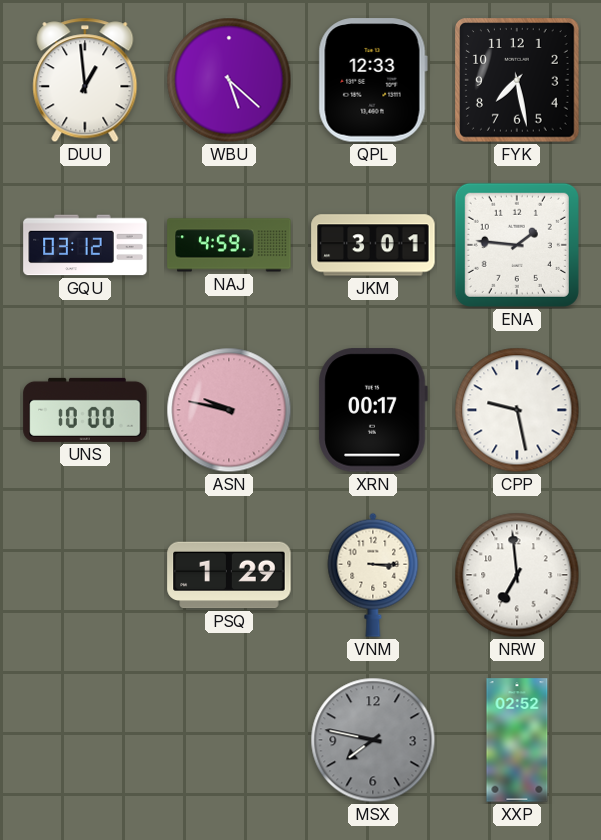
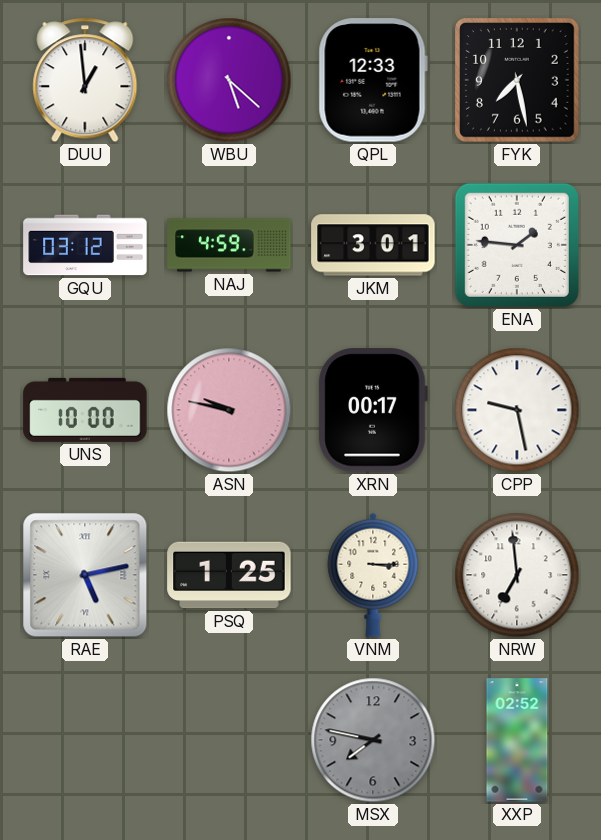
RAE: none -> 5:13
PSQ: 1:29 -> 1:25
